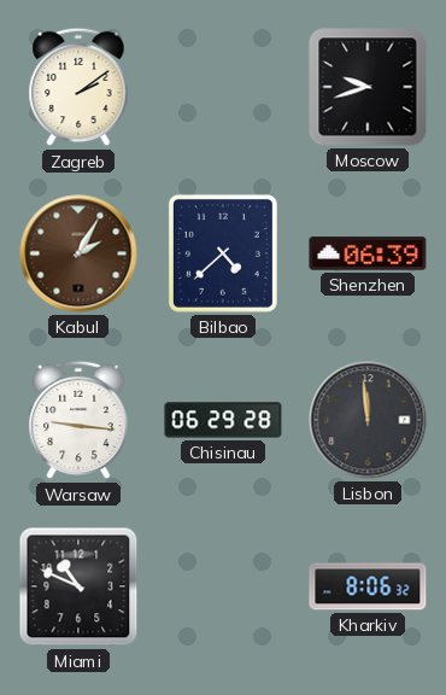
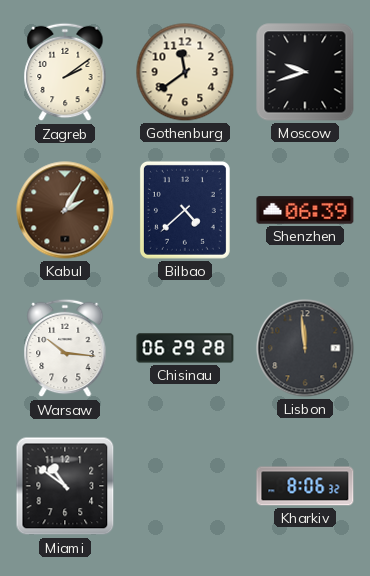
Gothenburg: none -> 11:39
Warsaw: 9:16 -> 10:16
Miami: 10:49 -> 10:51
